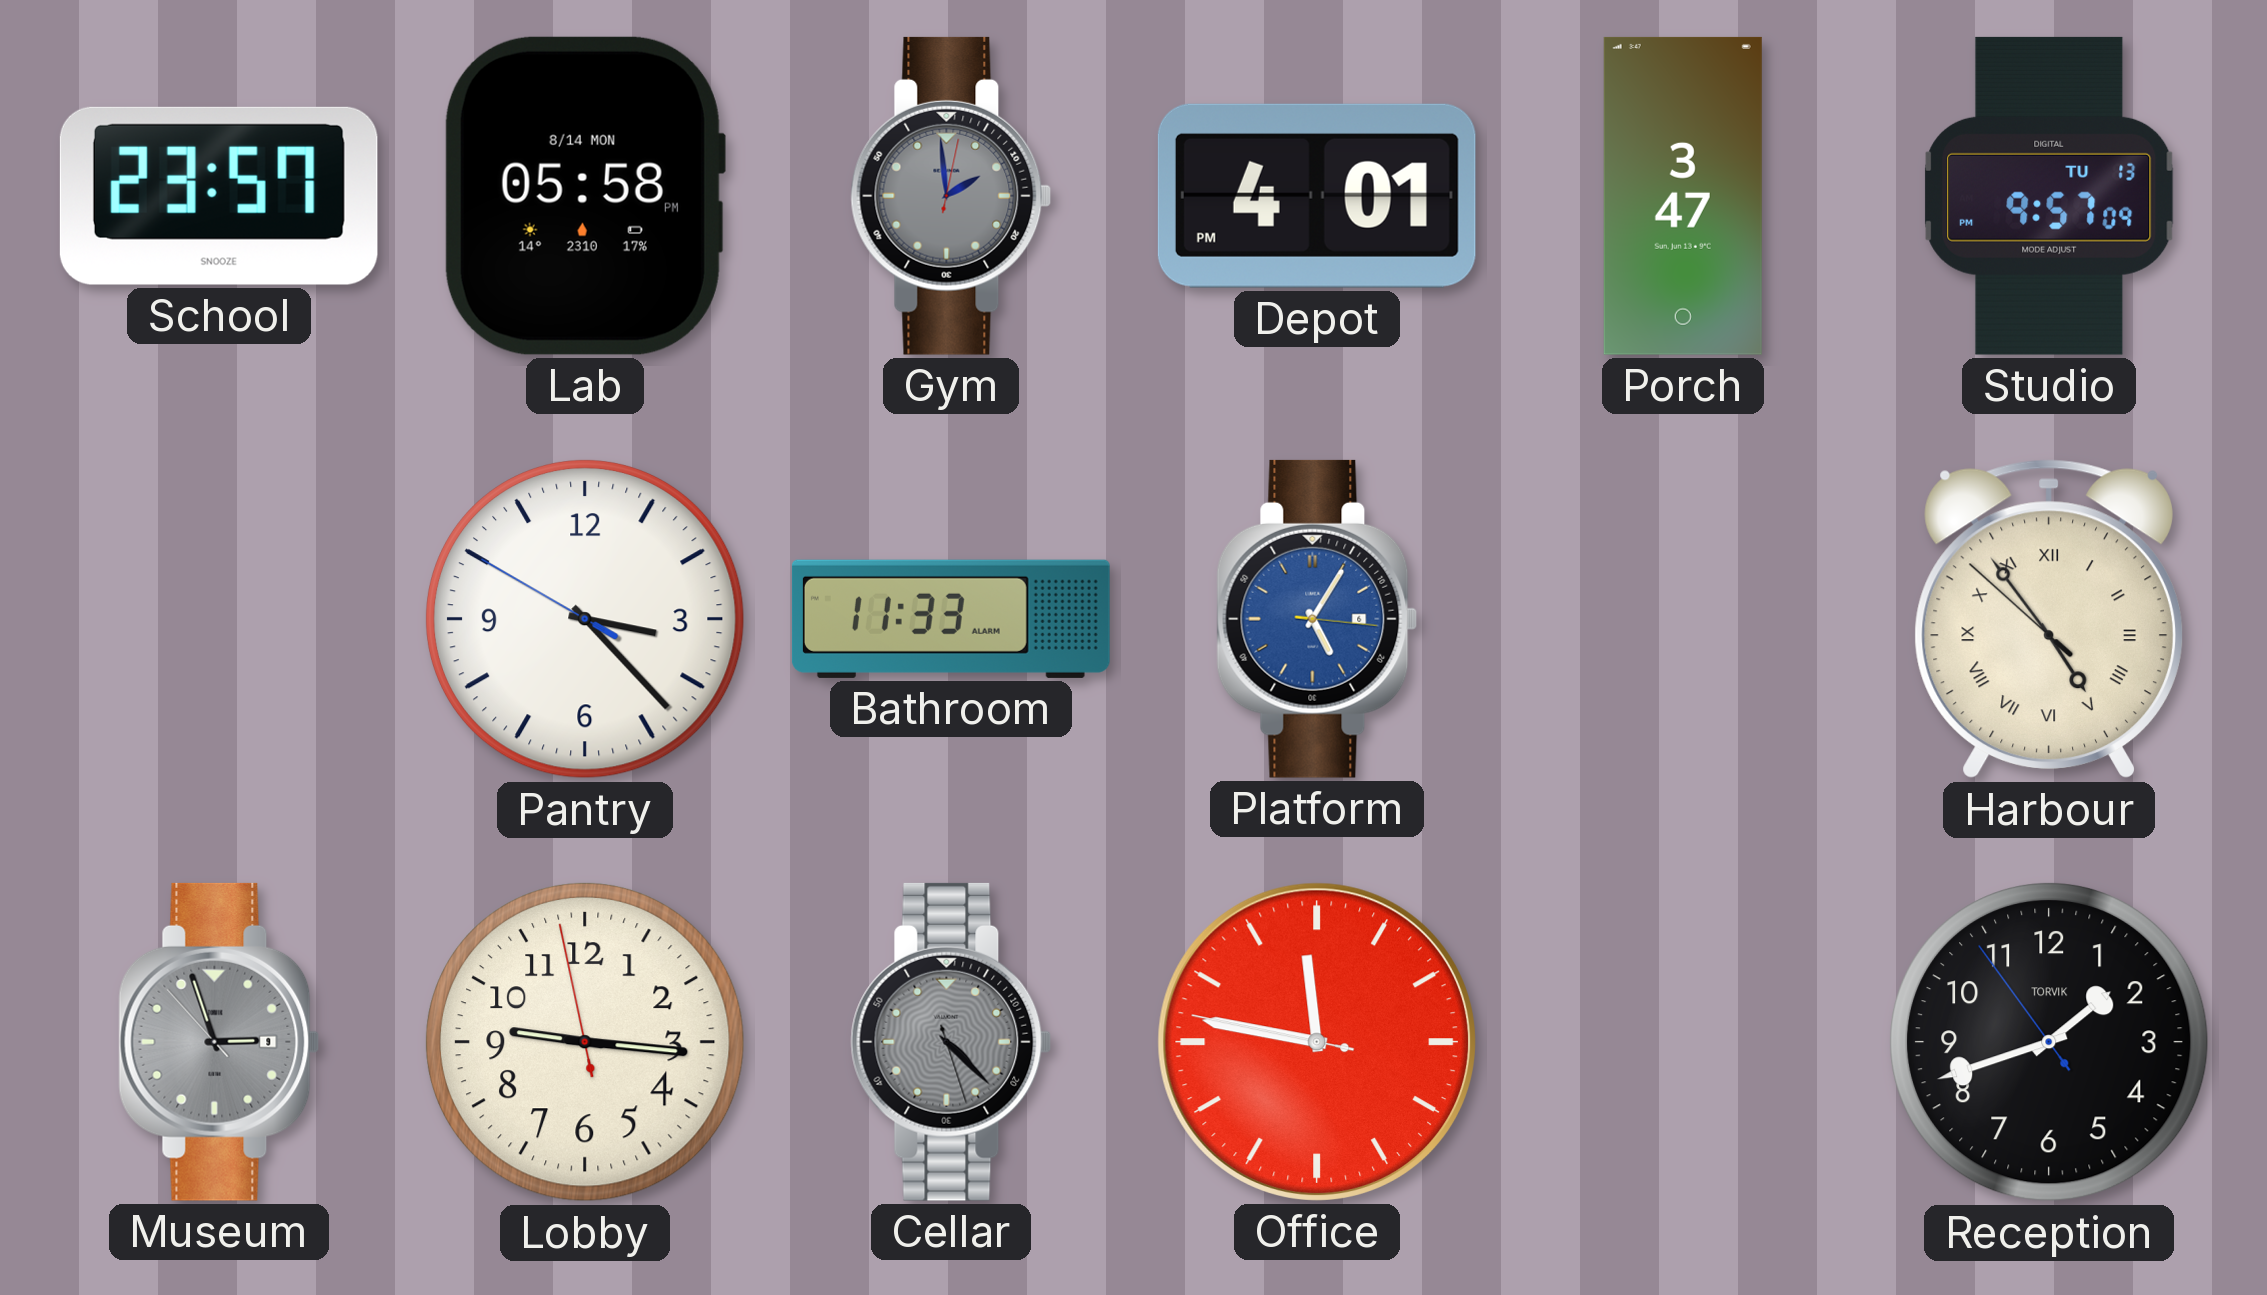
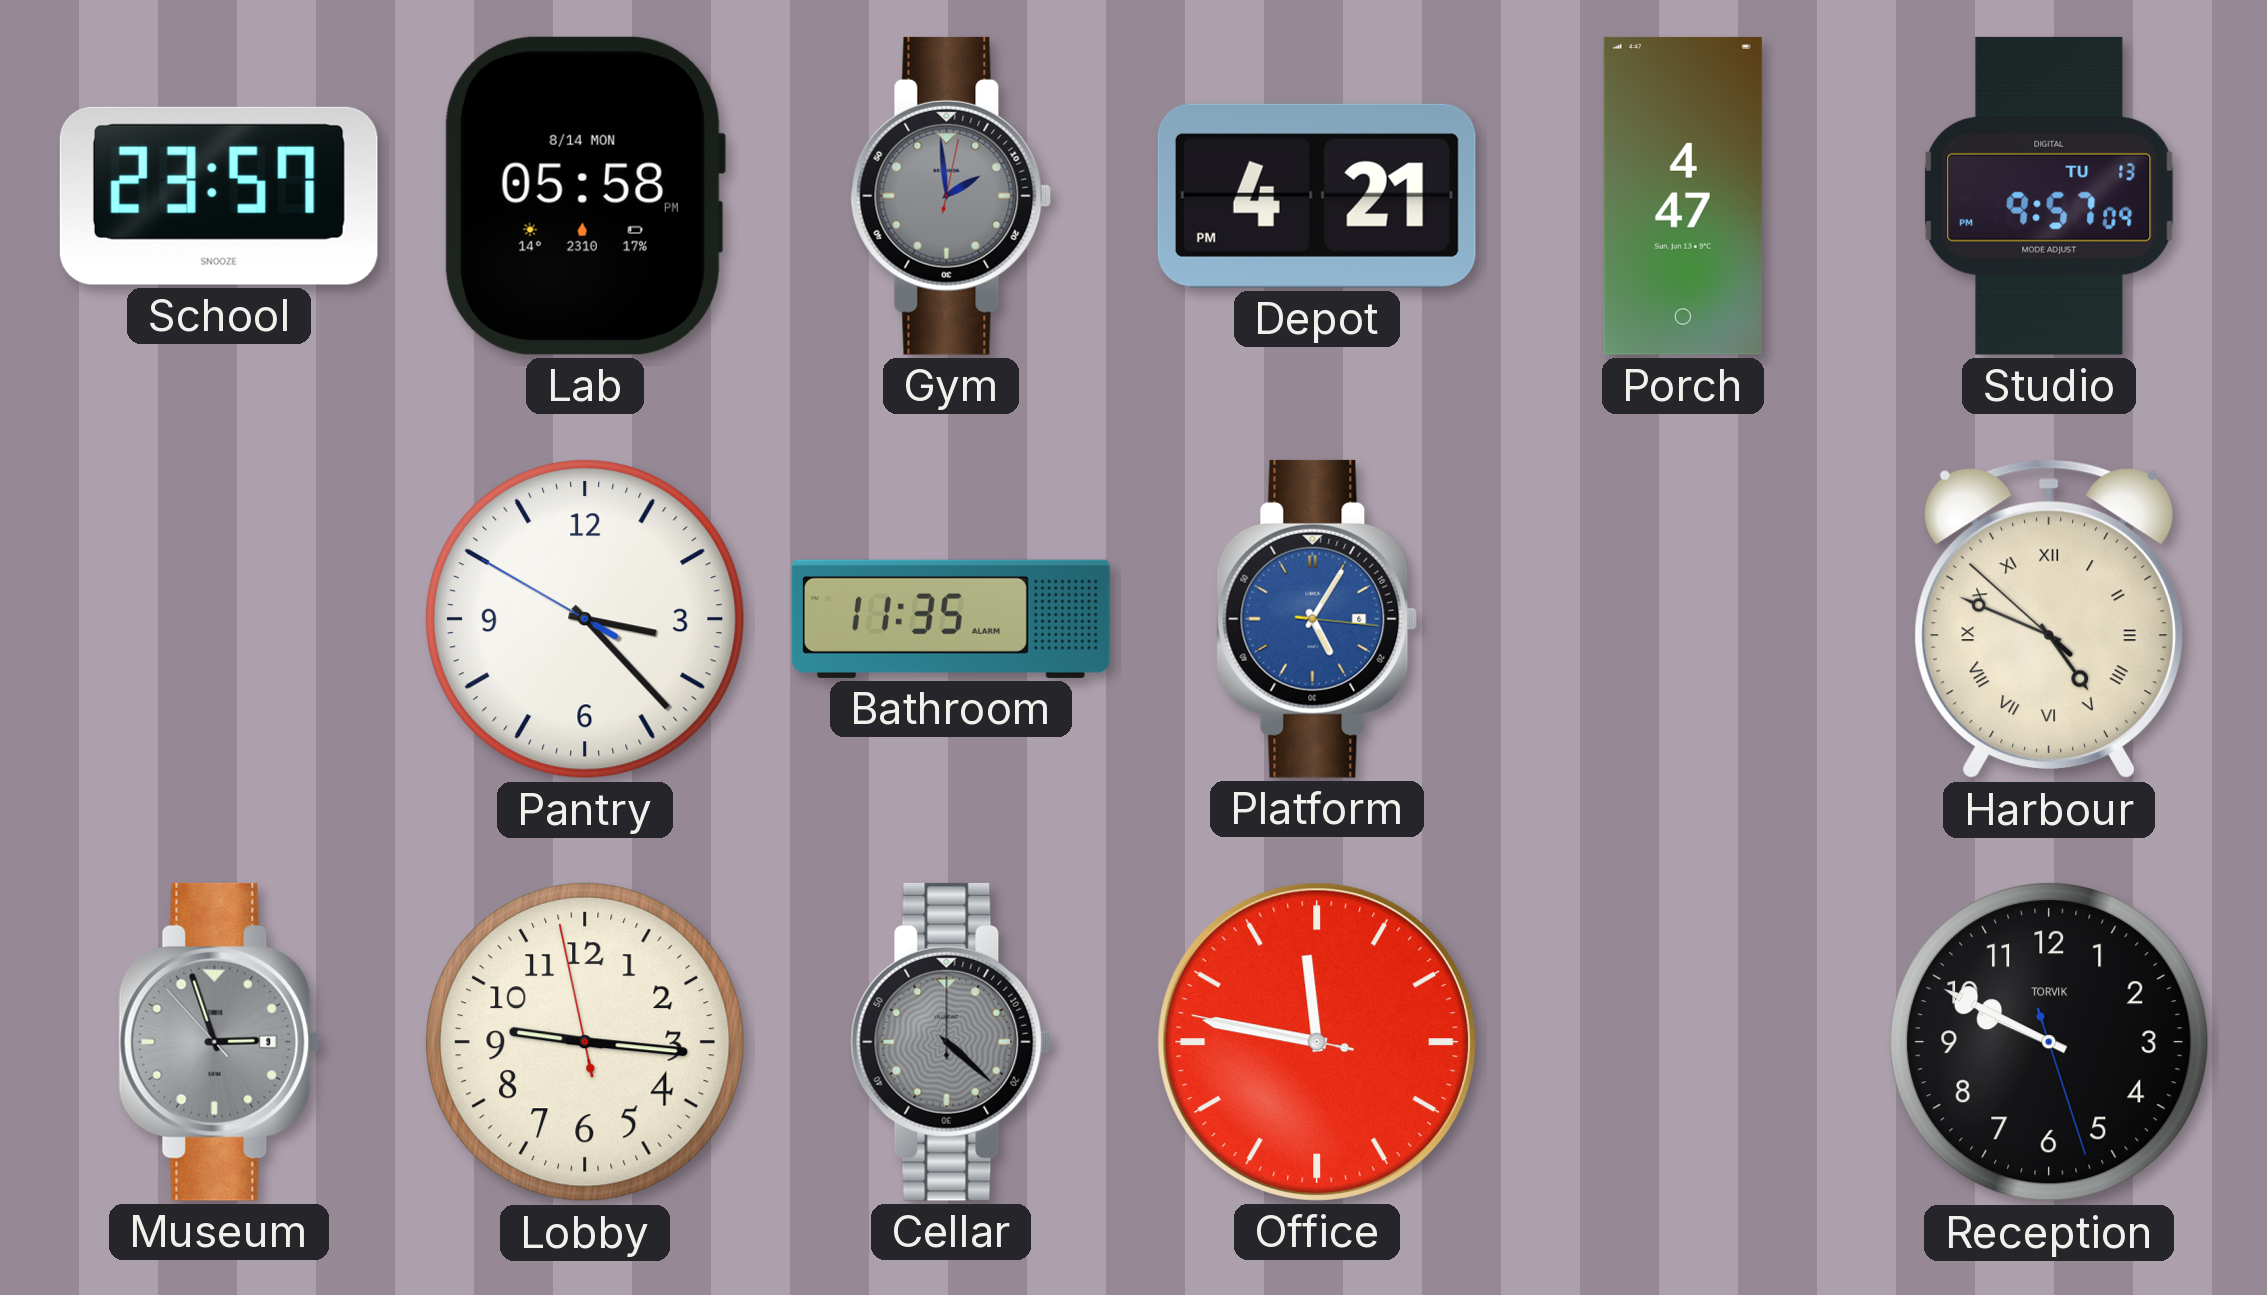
Depot: 4:01 -> 4:21
Porch: 3:47 -> 4:47
Bathroom: 11:33 -> 11:35
Harbour: 4:53 -> 4:48
Cellar: 4:22:27 -> 4:22:00
Reception: 1:41 -> 9:49
